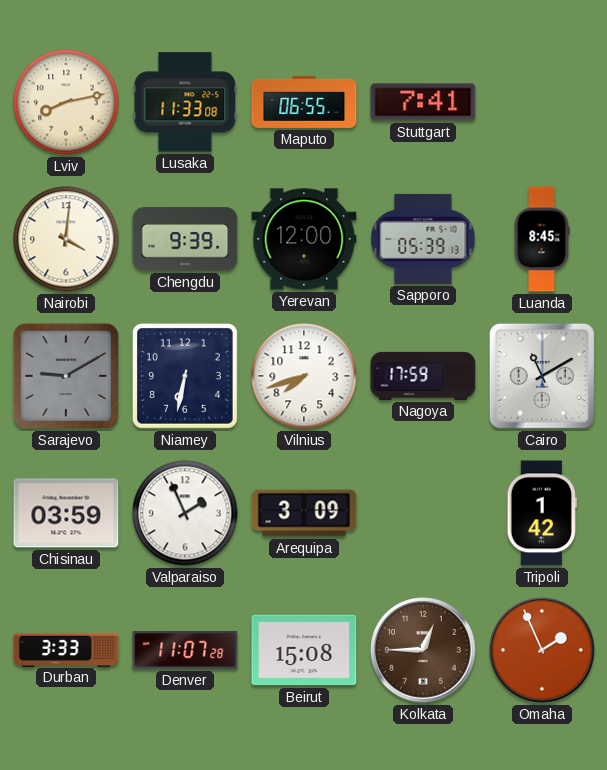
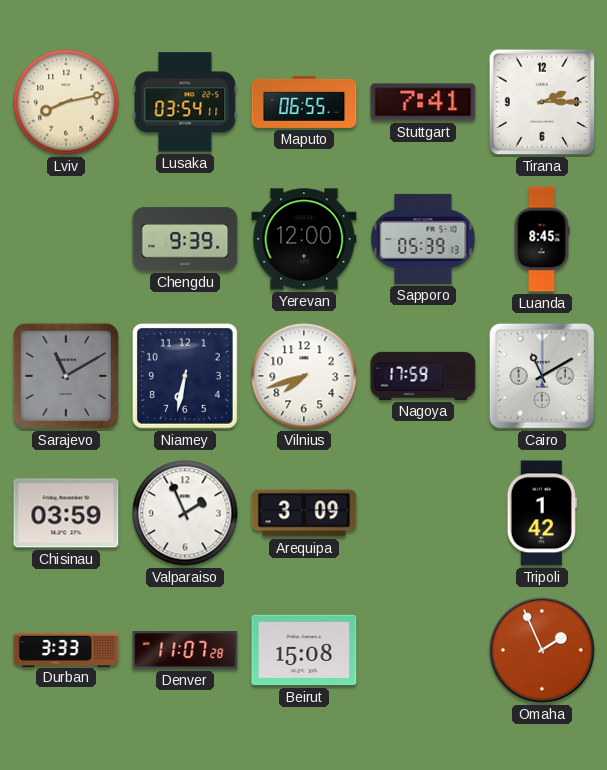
Lusaka: 11:33 -> 03:54
Tirana: none -> 2:15
Nairobi: 4:01 -> none
Sarajevo: 9:10 -> 11:10
Kolkata: 12:45 -> none
